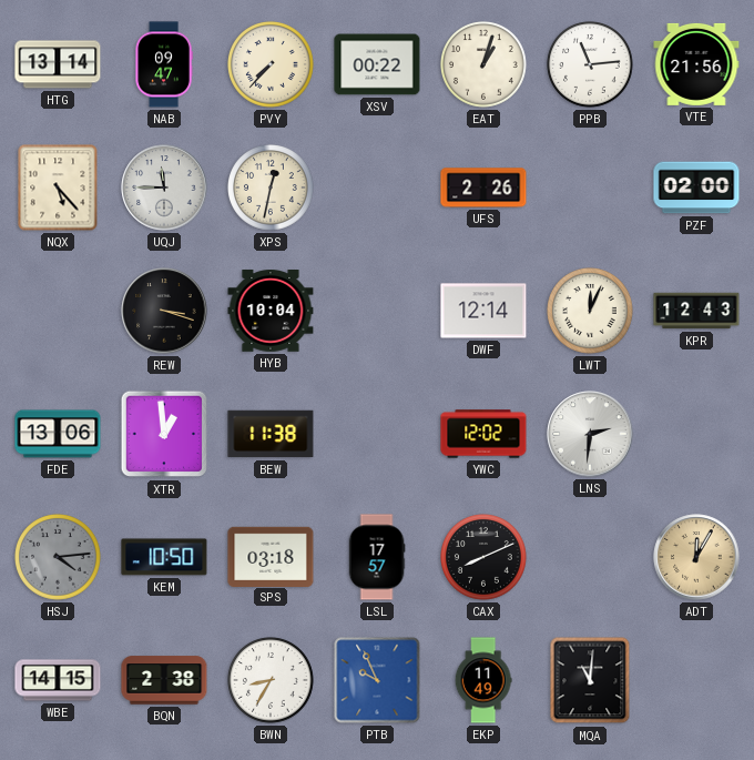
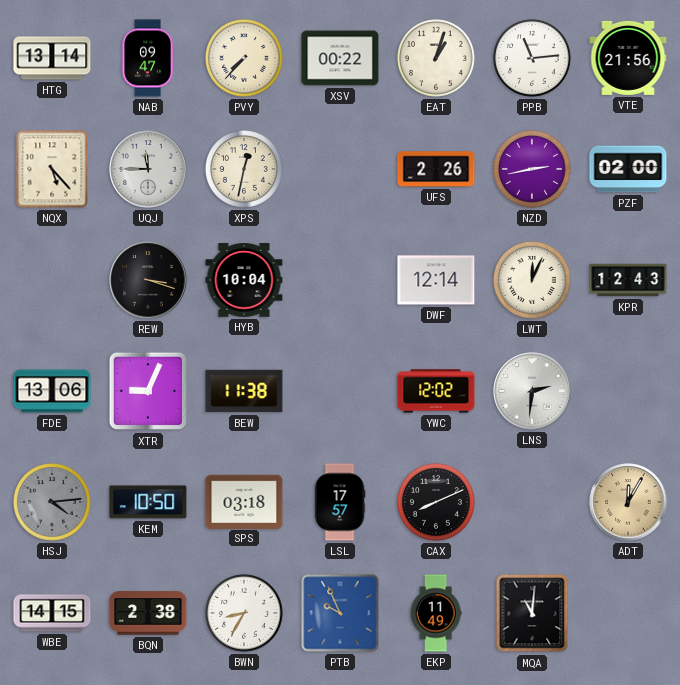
NZD: none -> 2:43
XTR: 12:59 -> 9:04
